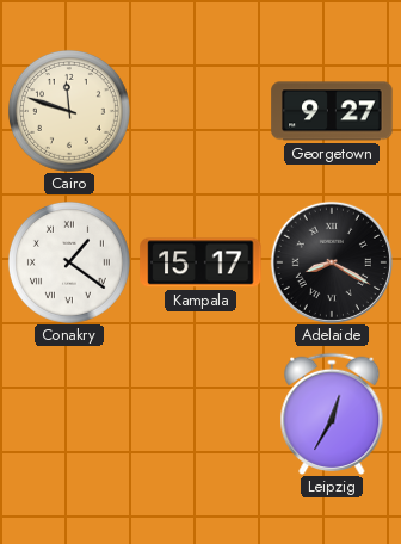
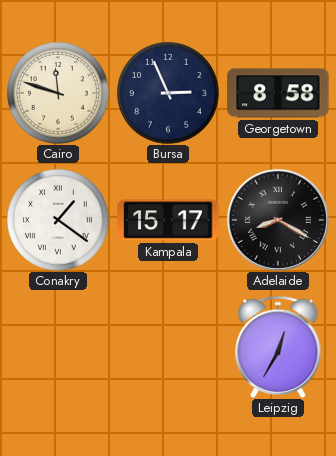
Bursa: none -> 2:56
Georgetown: 9:27 -> 8:58
